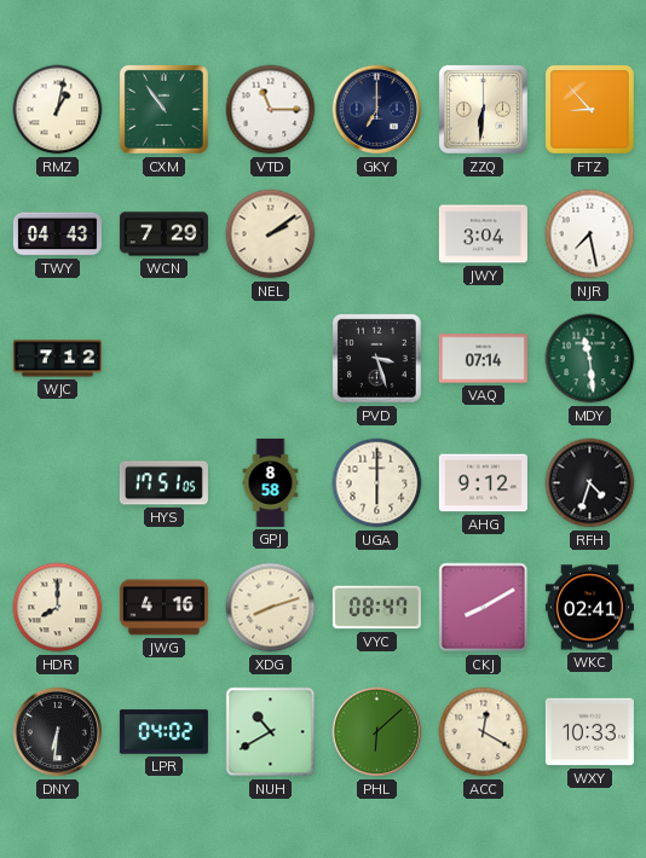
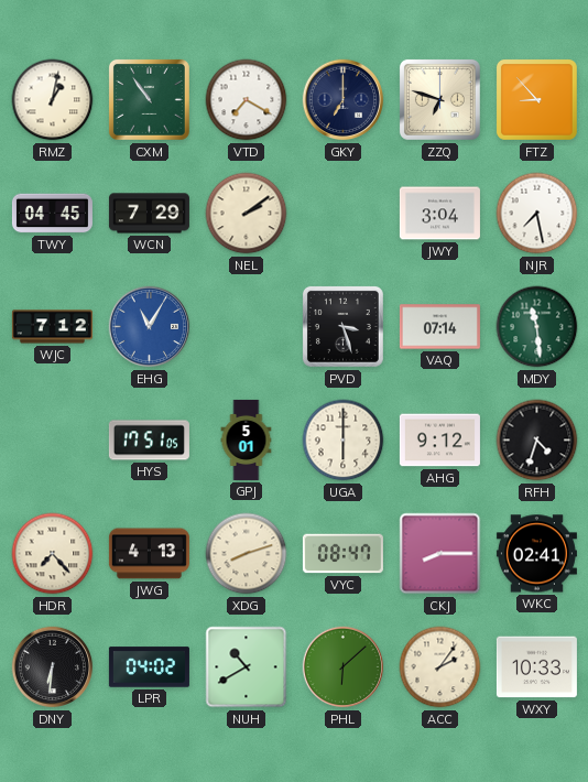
VTD: 11:15 -> 7:20
ZZQ: 6:31 -> 6:48
TWY: 04:43 -> 04:45
EHG: none -> 11:05
GPJ: 8:58 -> 5:01
HDR: 8:00 -> 7:23
JWG: 4:16 -> 4:13
CKJ: 8:10 -> 8:15
ACC: 12:20 -> 2:06
